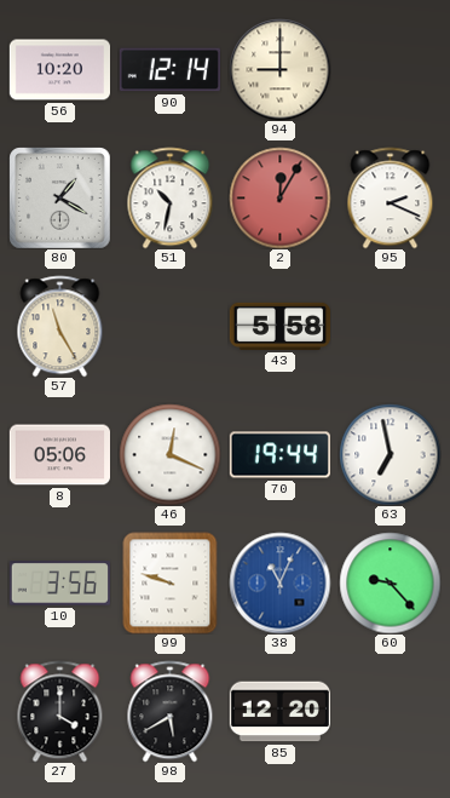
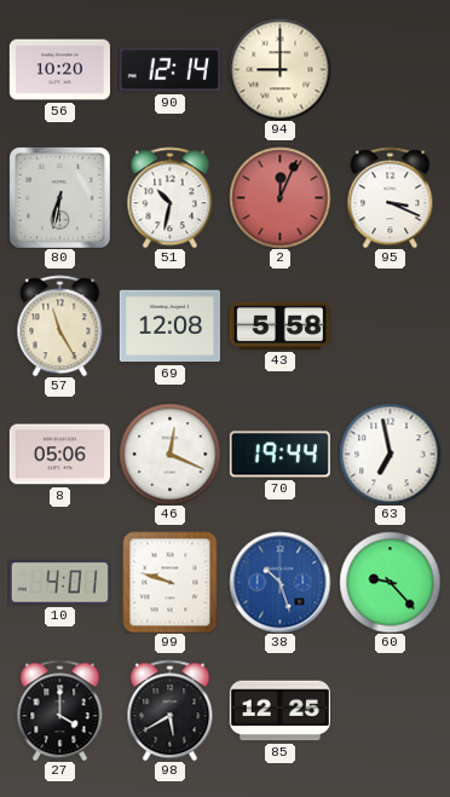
80: 1:20 -> 6:32
2: 12:05 -> 12:04
95: 2:19 -> 3:19
69: none -> 12:08
10: 3:56 -> 4:01
38: 11:04 -> 10:27
85: 12:20 -> 12:25
